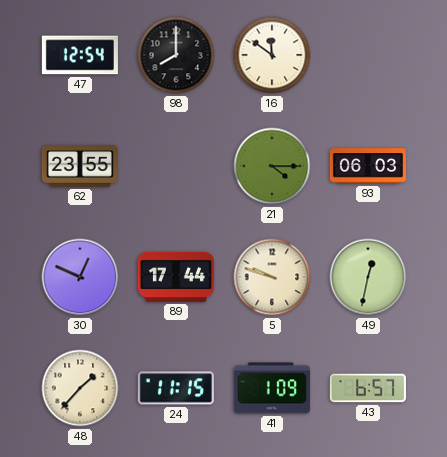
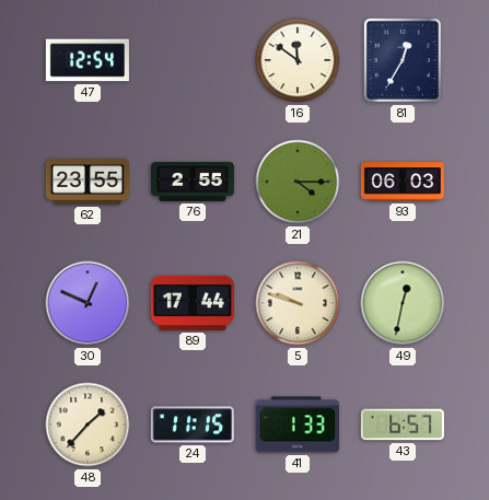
98: 8:00 -> none
81: none -> 12:35
76: none -> 2:55
41: 1:09 -> 1:33
